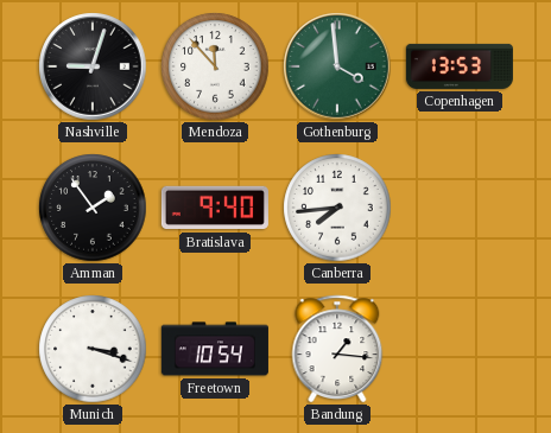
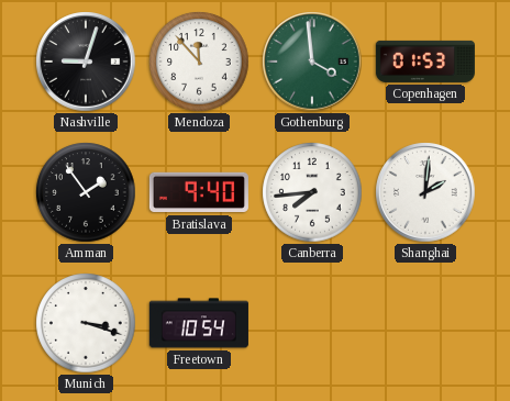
Copenhagen: 13:53 -> 01:53
Shanghai: none -> 2:01
Bandung: 1:16 -> none
